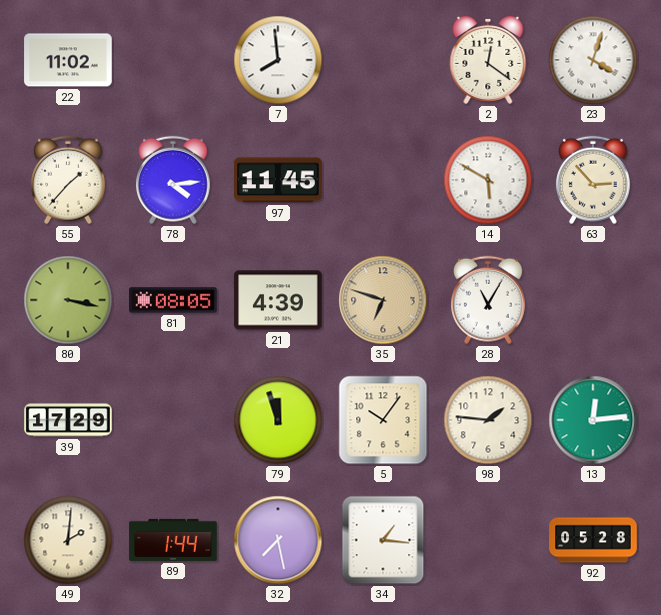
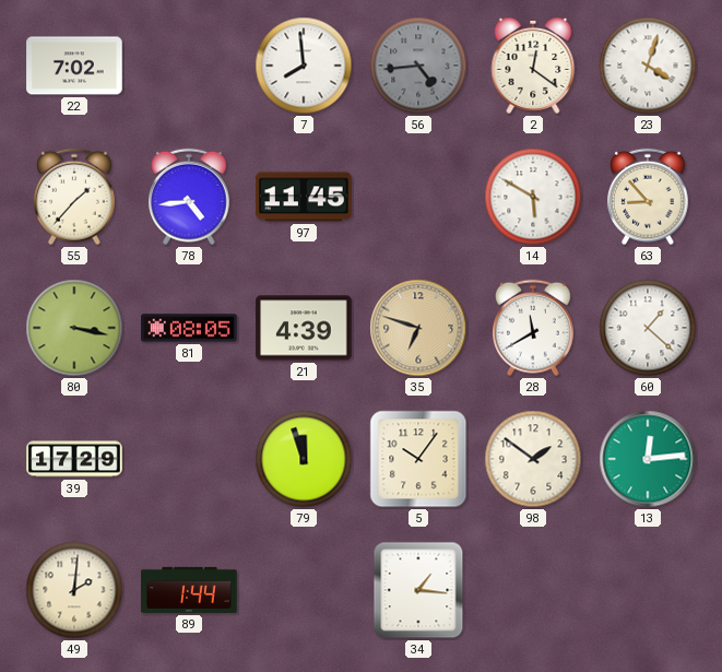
22: 11:02 -> 7:02
56: none -> 4:44
78: 4:14 -> 4:44
63: 2:53 -> 8:53
28: 11:05 -> 11:40
60: none -> 1:22
98: 1:46 -> 1:51
32: 7:28 -> none
92: 05:28 -> none
